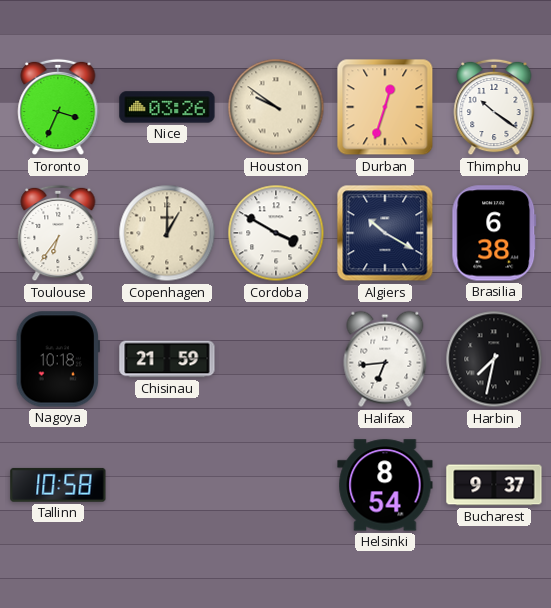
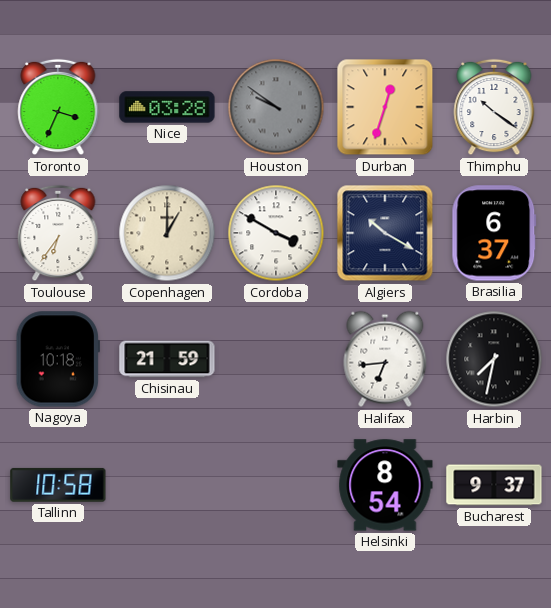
Nice: 03:26 -> 03:28
Houston dial: cream -> grey
Brasilia: 6:38 -> 6:37
